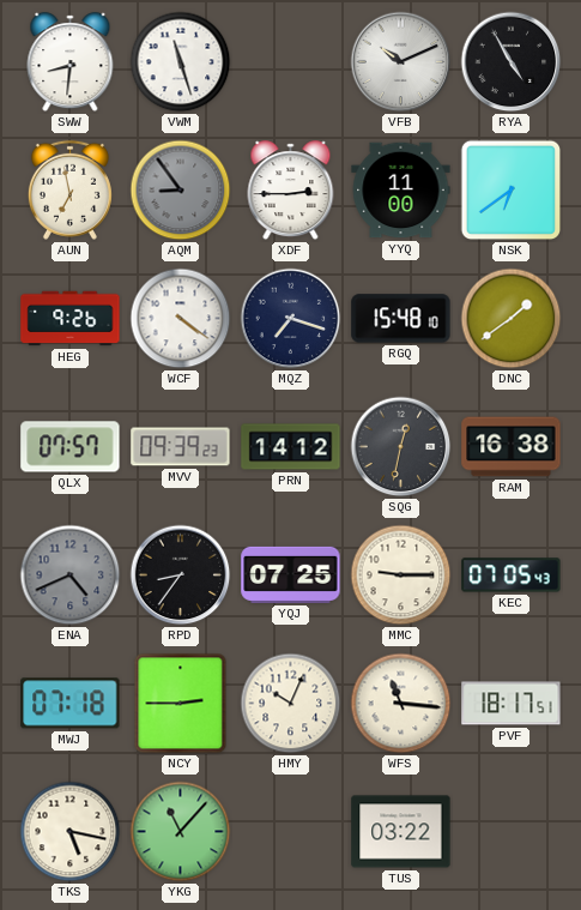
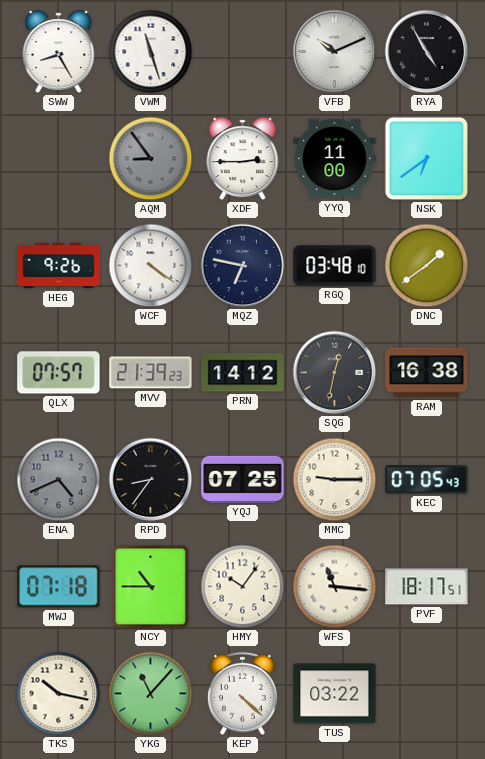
SWW: 8:31 -> 8:25
AUN: 6:58 -> none
MQZ: 7:18 -> 6:47
RGQ: 15:48 -> 03:48
MVV: 09:39 -> 21:39
NCY: 2:45 -> 10:45
HMY: 10:04 -> 10:06
TKS: 5:17 -> 10:17
KEP: none -> 4:22
